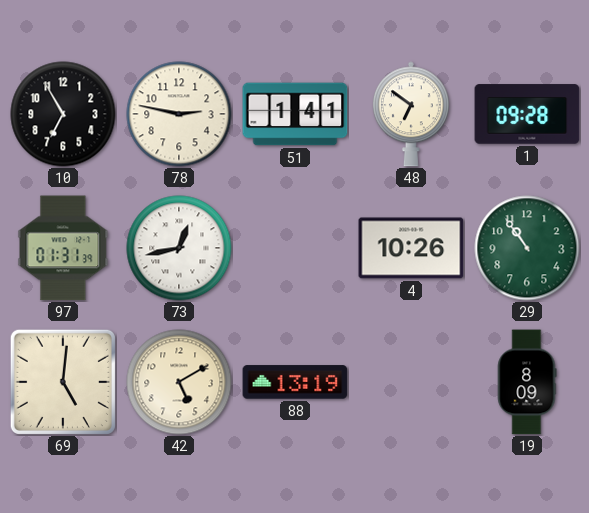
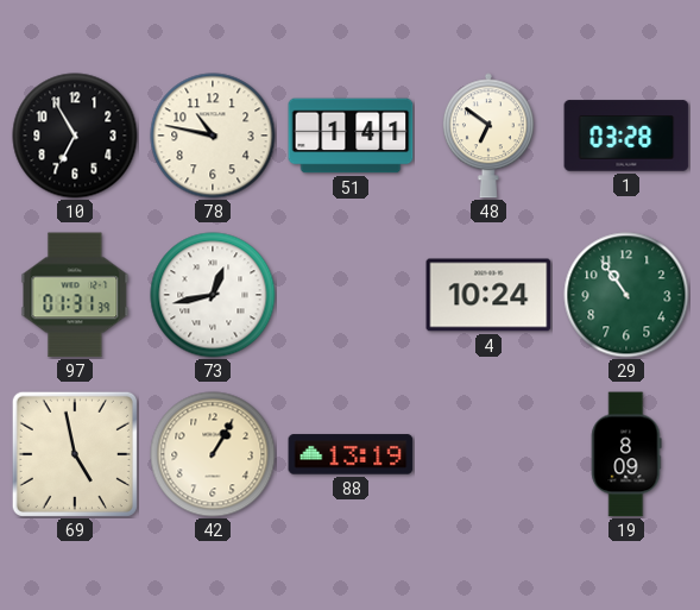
78: 2:47 -> 10:47
1: 09:28 -> 03:28
4: 10:26 -> 10:24
69: 5:01 -> 4:58
42: 5:10 -> 1:05
